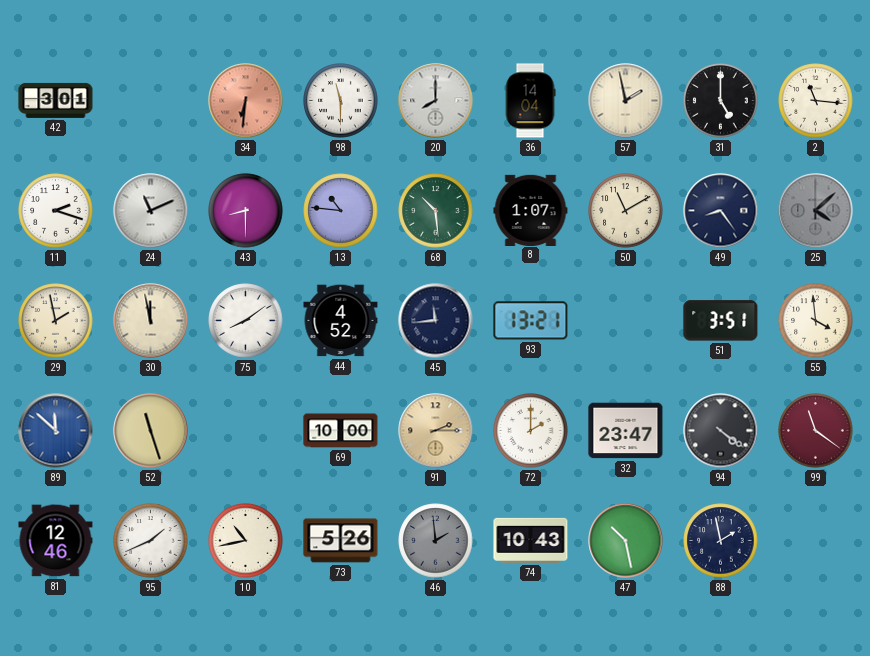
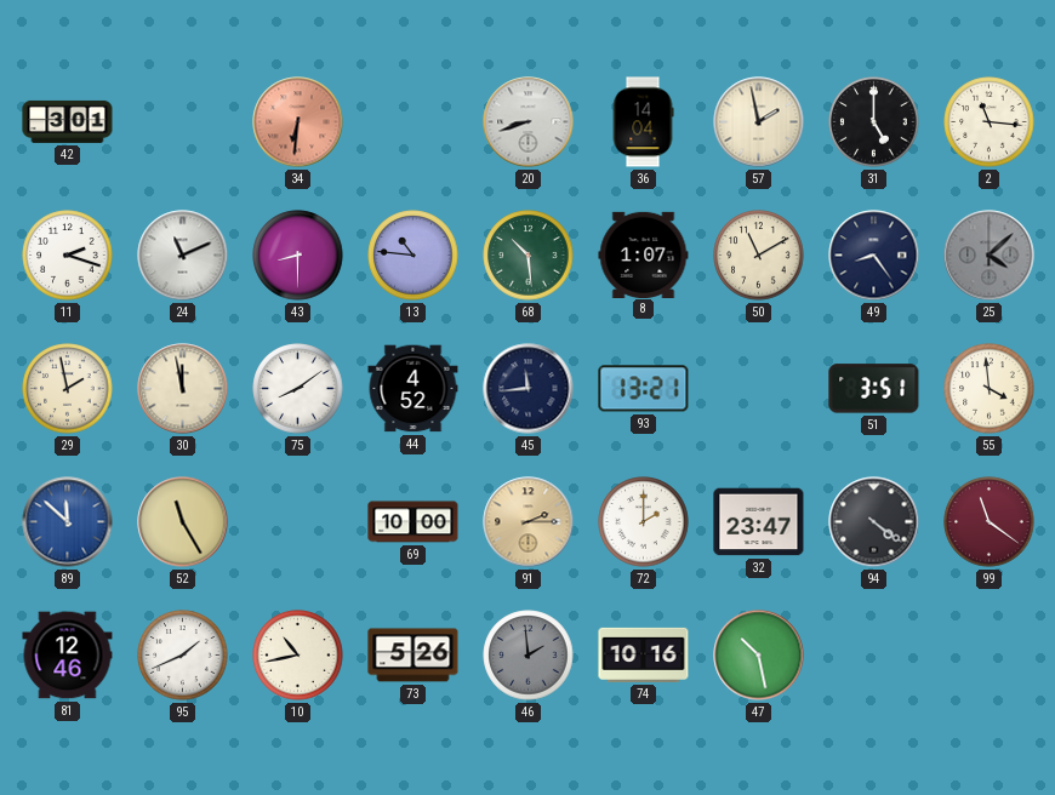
98: 11:30 -> none
20: 8:00 -> 8:42
52: 11:27 -> 11:25
74: 10:43 -> 10:16
88: 1:58 -> none
